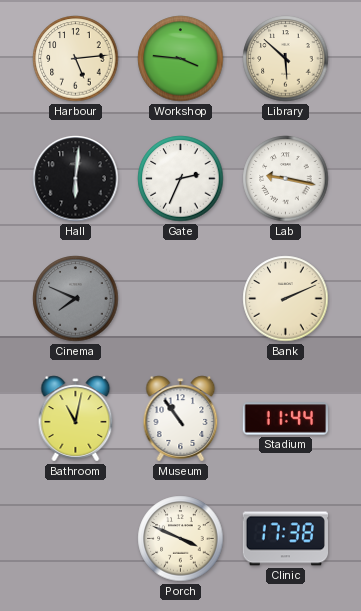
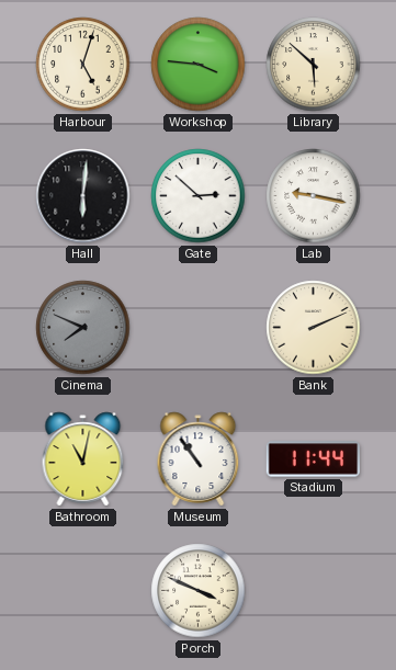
Harbour: 5:14 -> 5:03
Gate: 2:34 -> 2:52
Clinic: 17:38 -> none
